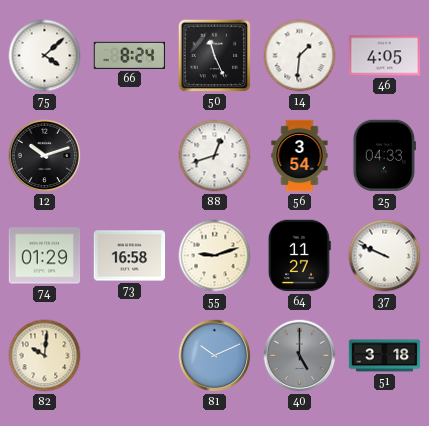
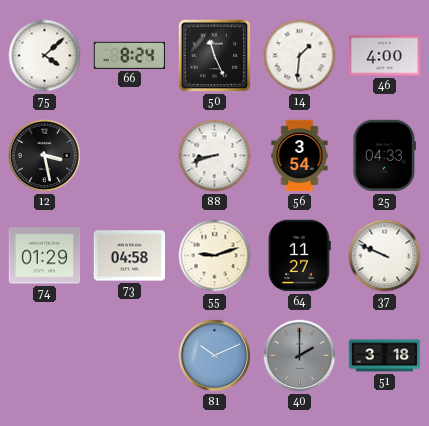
46: 4:05 -> 4:00
12: 10:12 -> 3:28
88: 12:42 -> 8:42
73: 16:58 -> 04:58
82: 10:01 -> none
40: 5:00 -> 2:00
